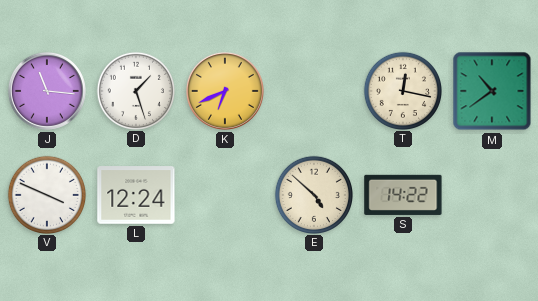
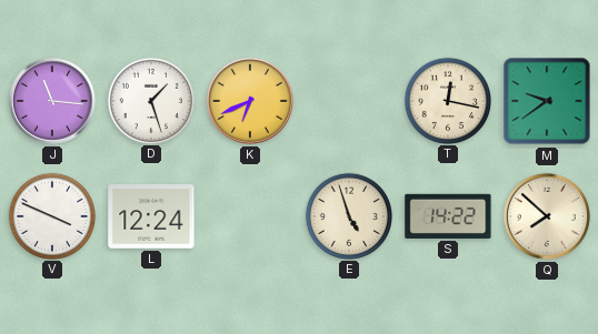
M: 10:39 -> 9:39
E: 4:52 -> 4:57
Q: none -> 7:52
